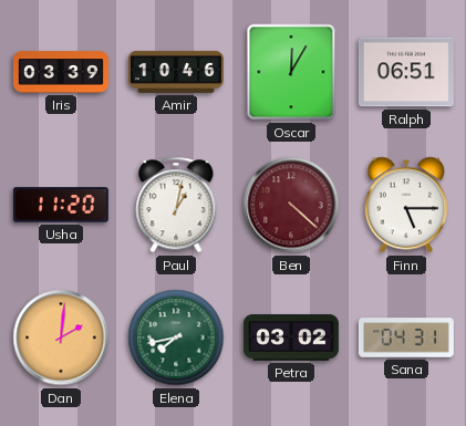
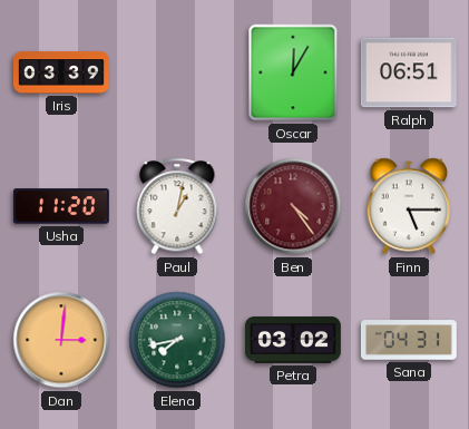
Amir: 10:46 -> none
Ben: 4:22 -> 4:24
Dan: 2:01 -> 3:01
